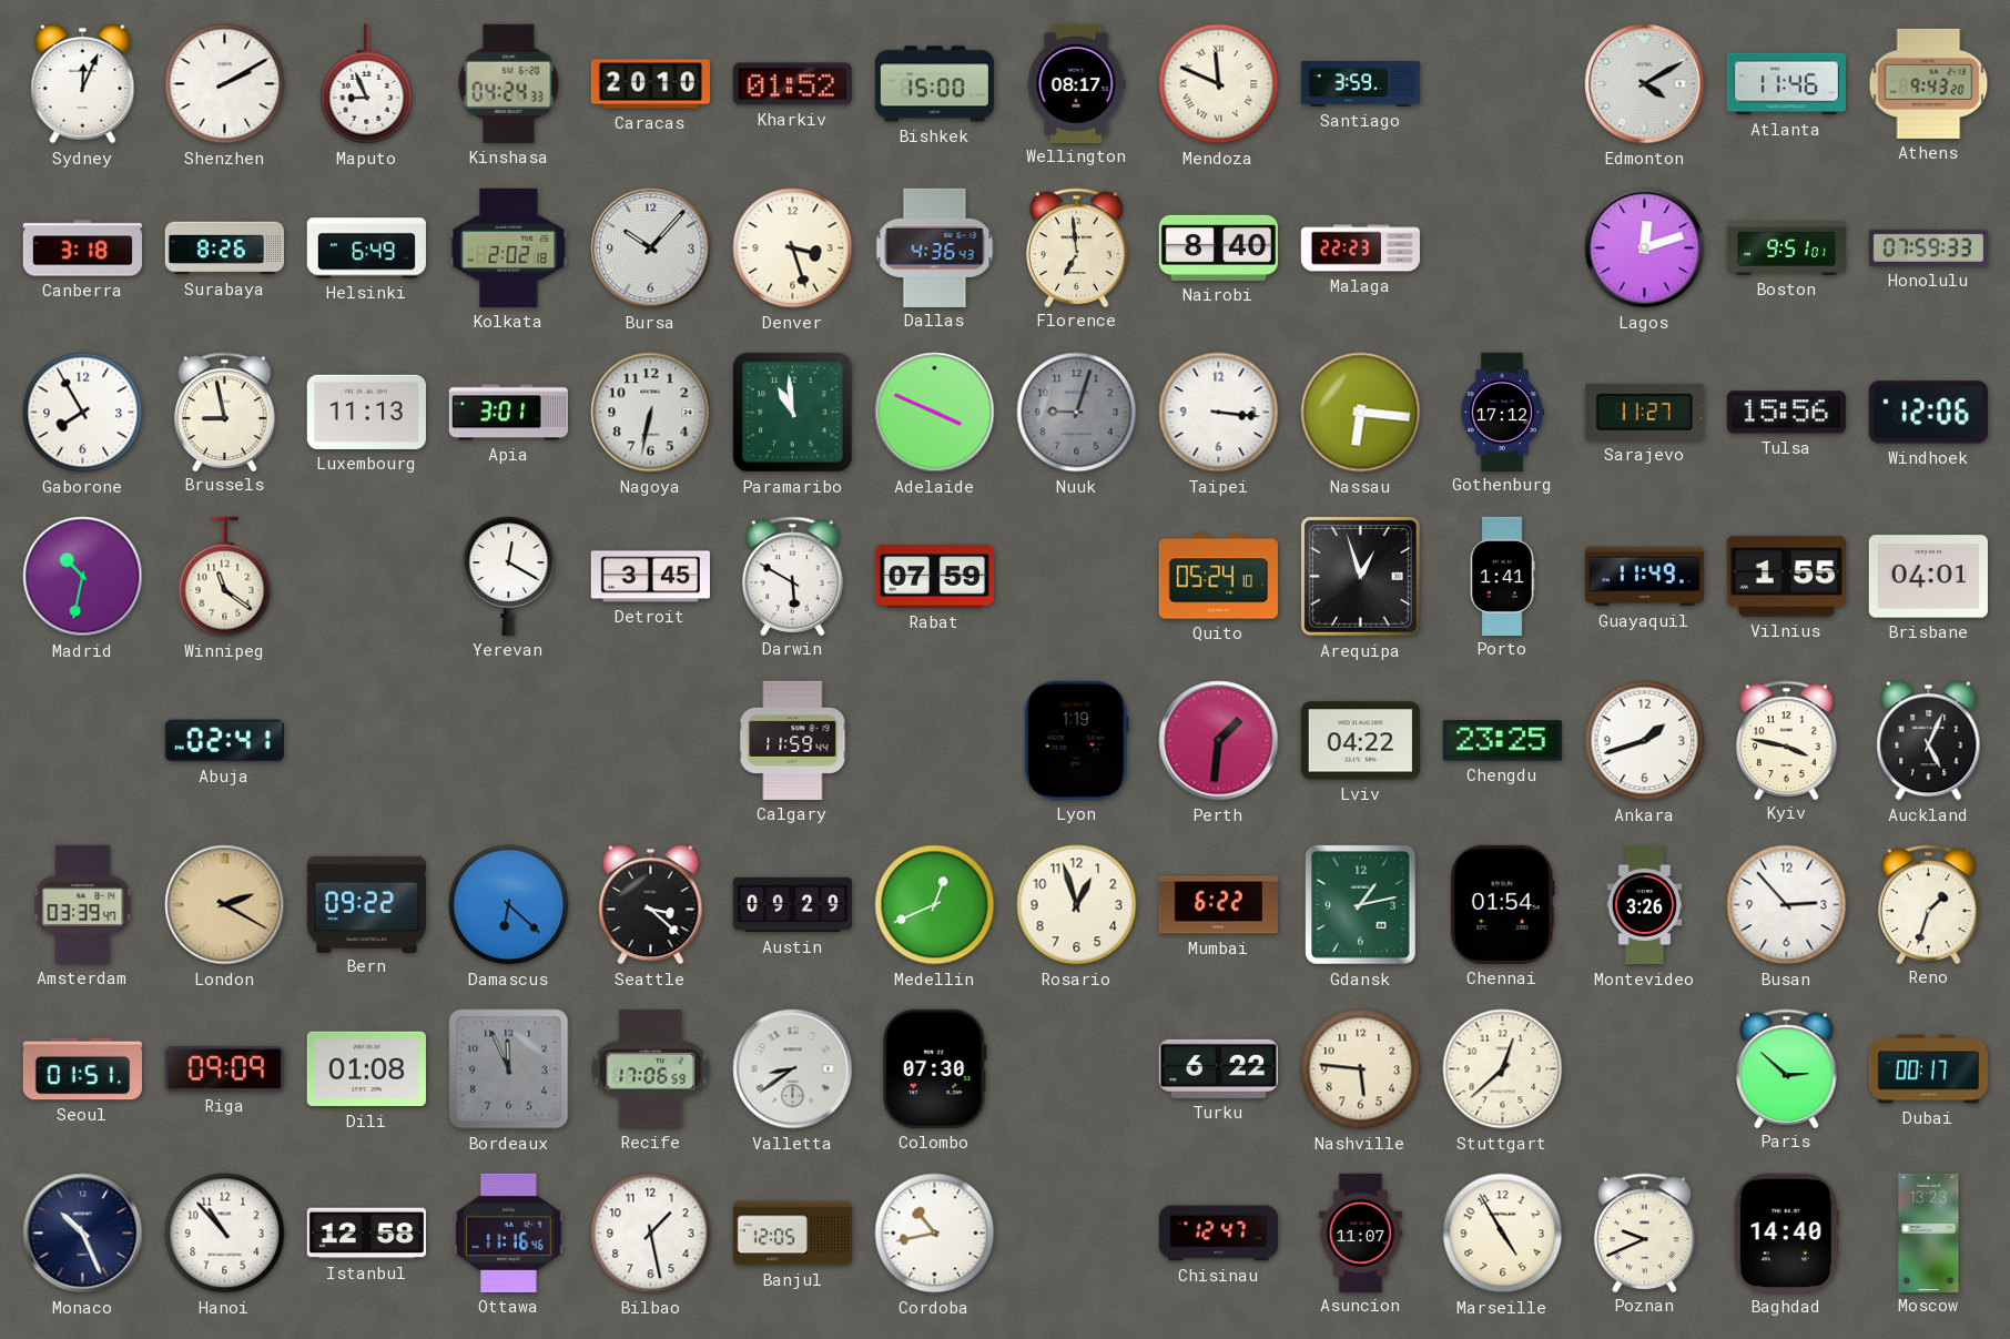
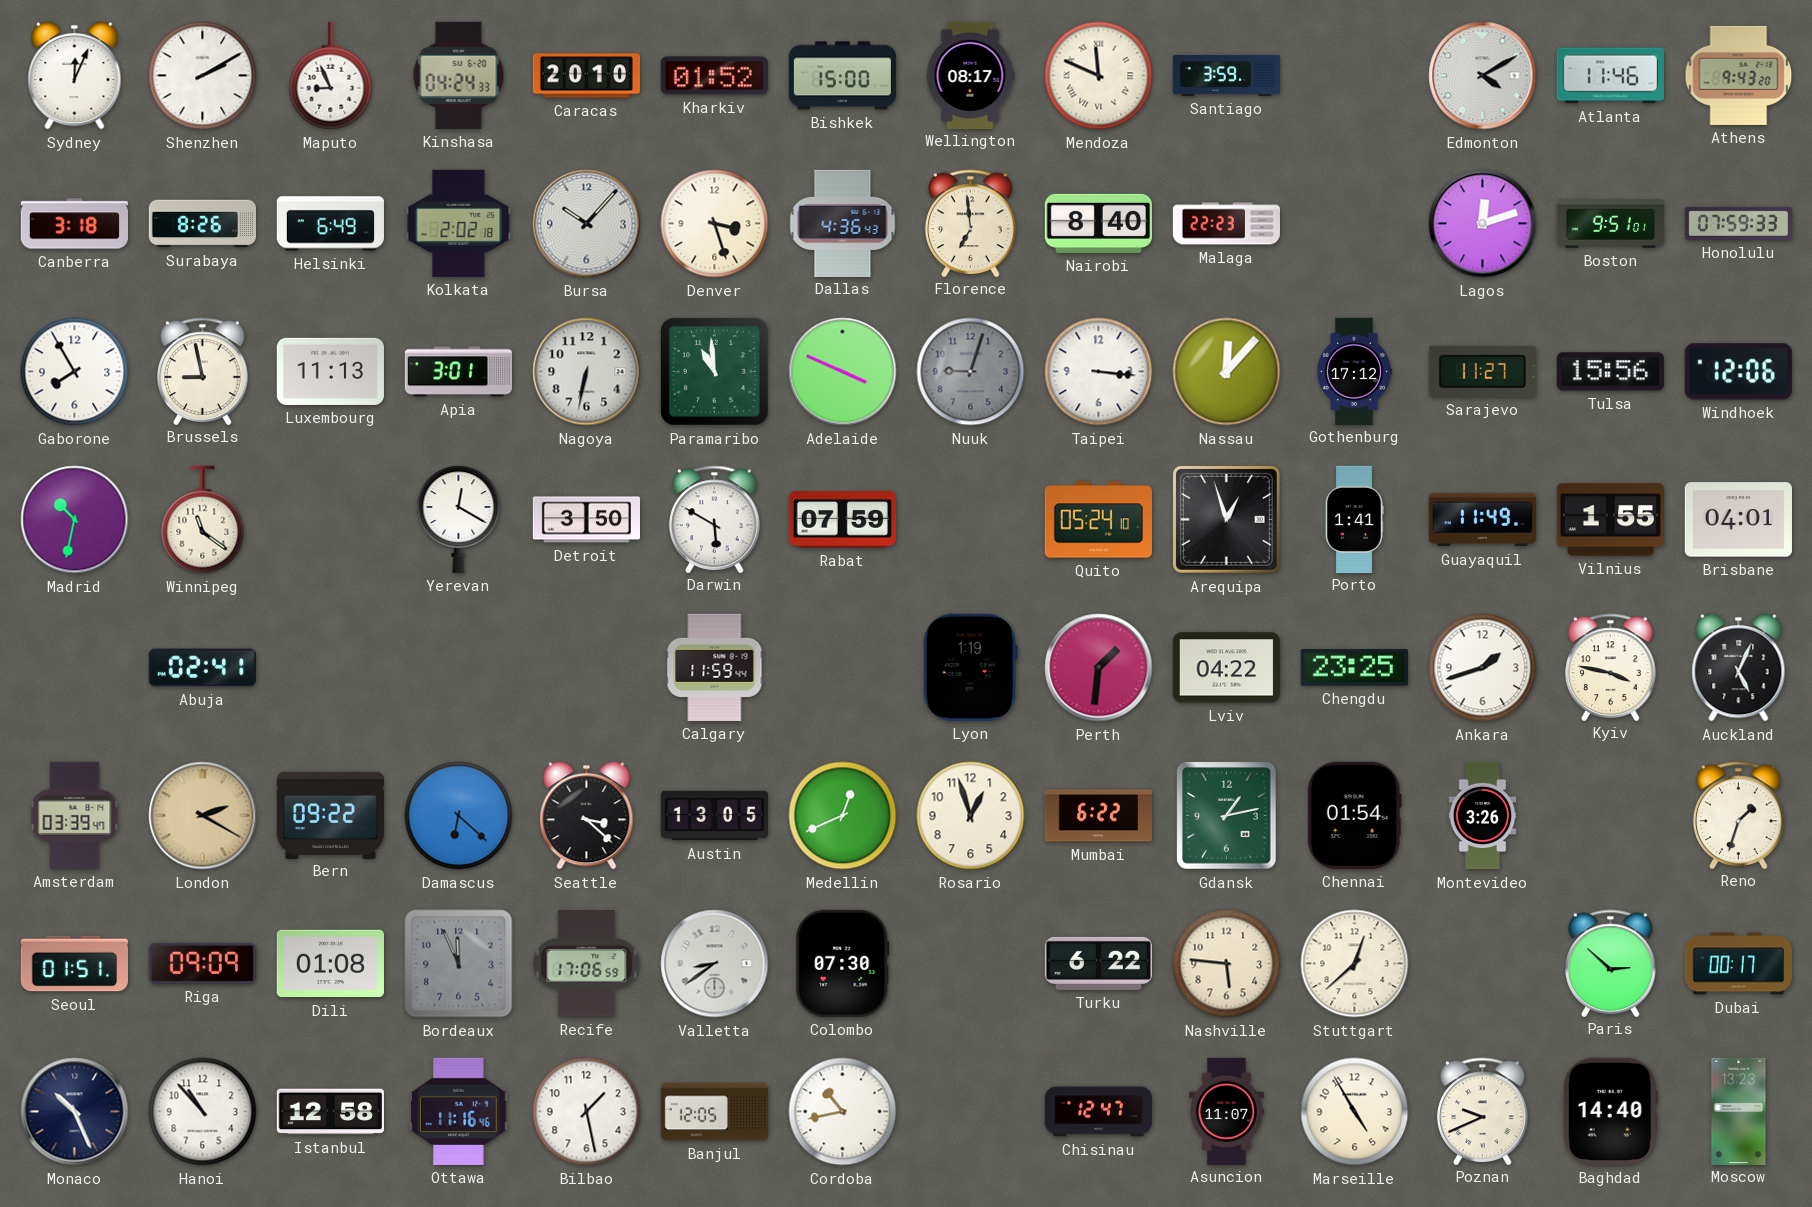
Nassau: 6:16 -> 12:07
Detroit: 3:45 -> 3:50
Austin: 09:29 -> 13:05
Busan: 2:53 -> none
